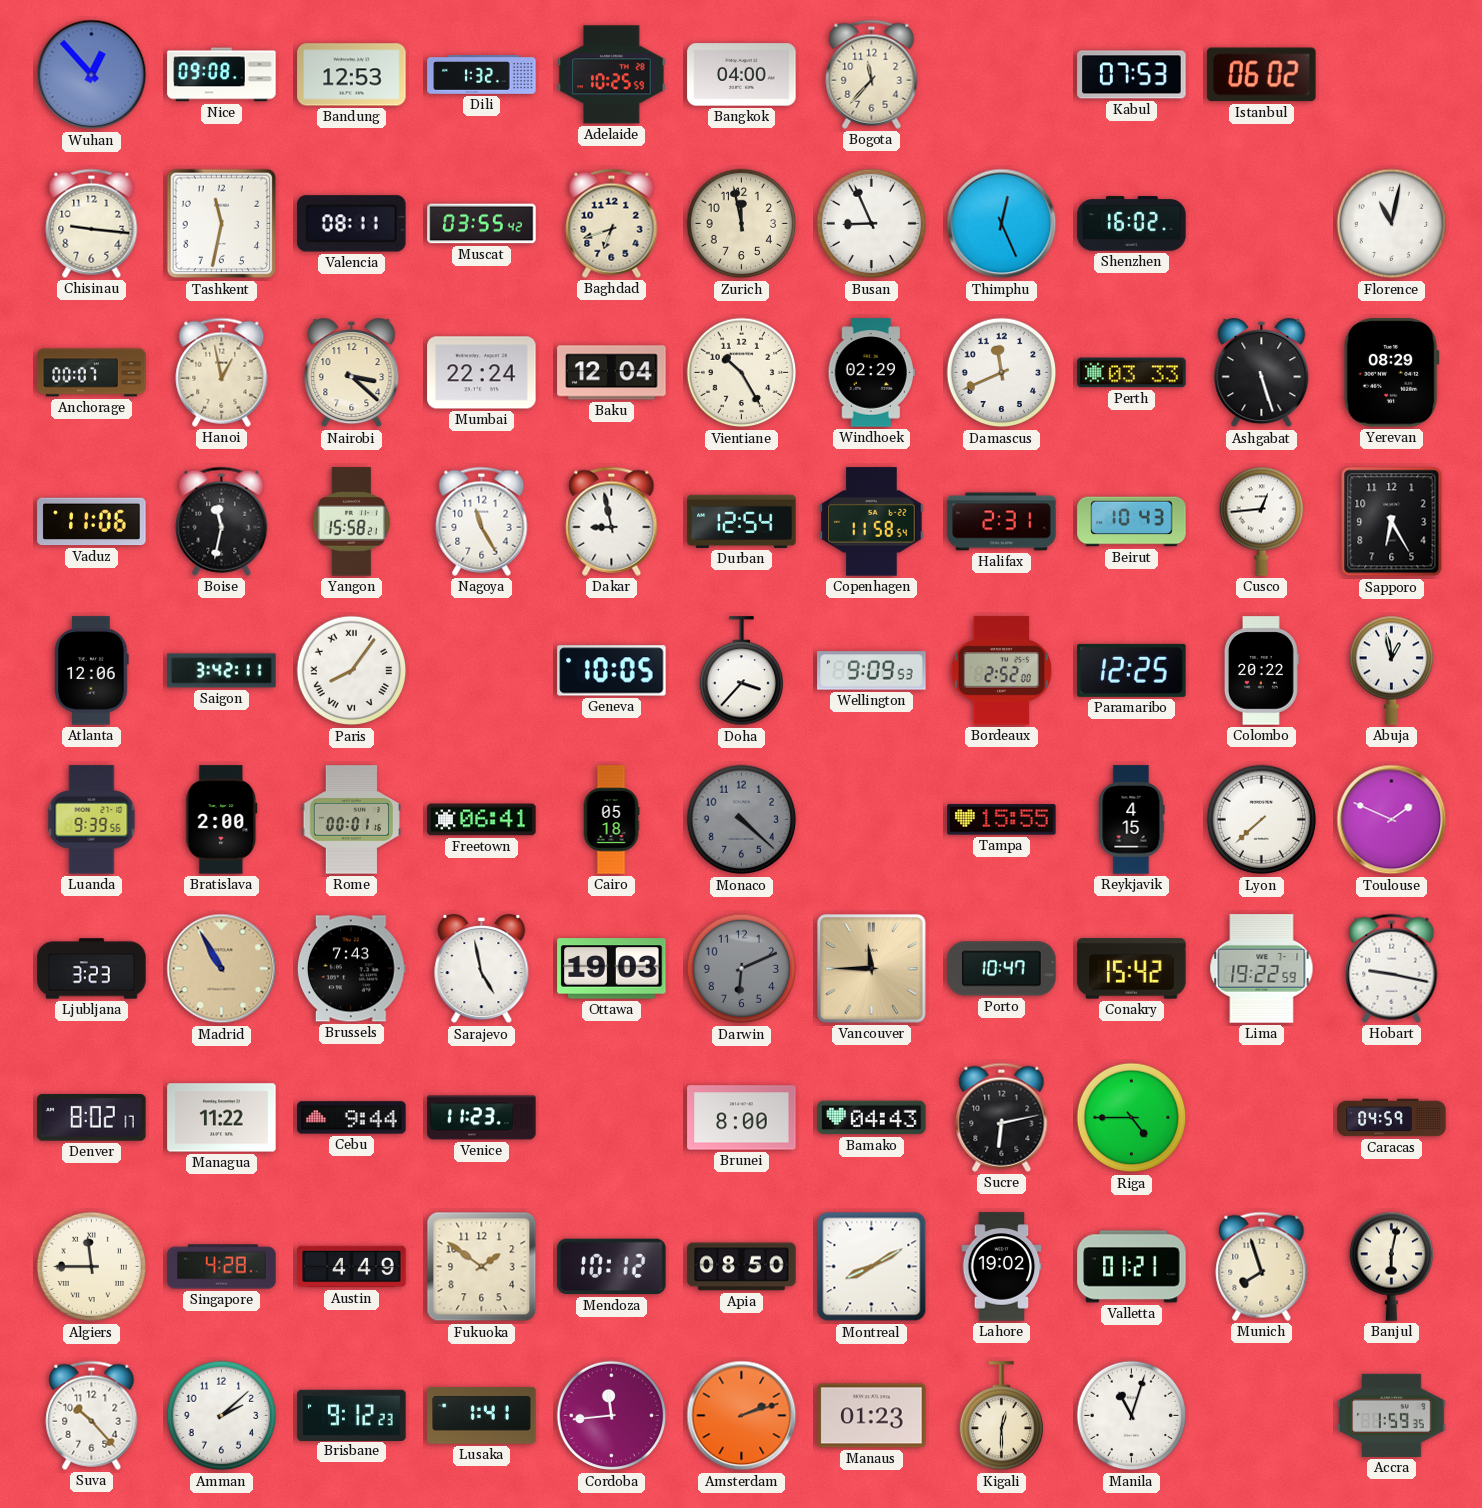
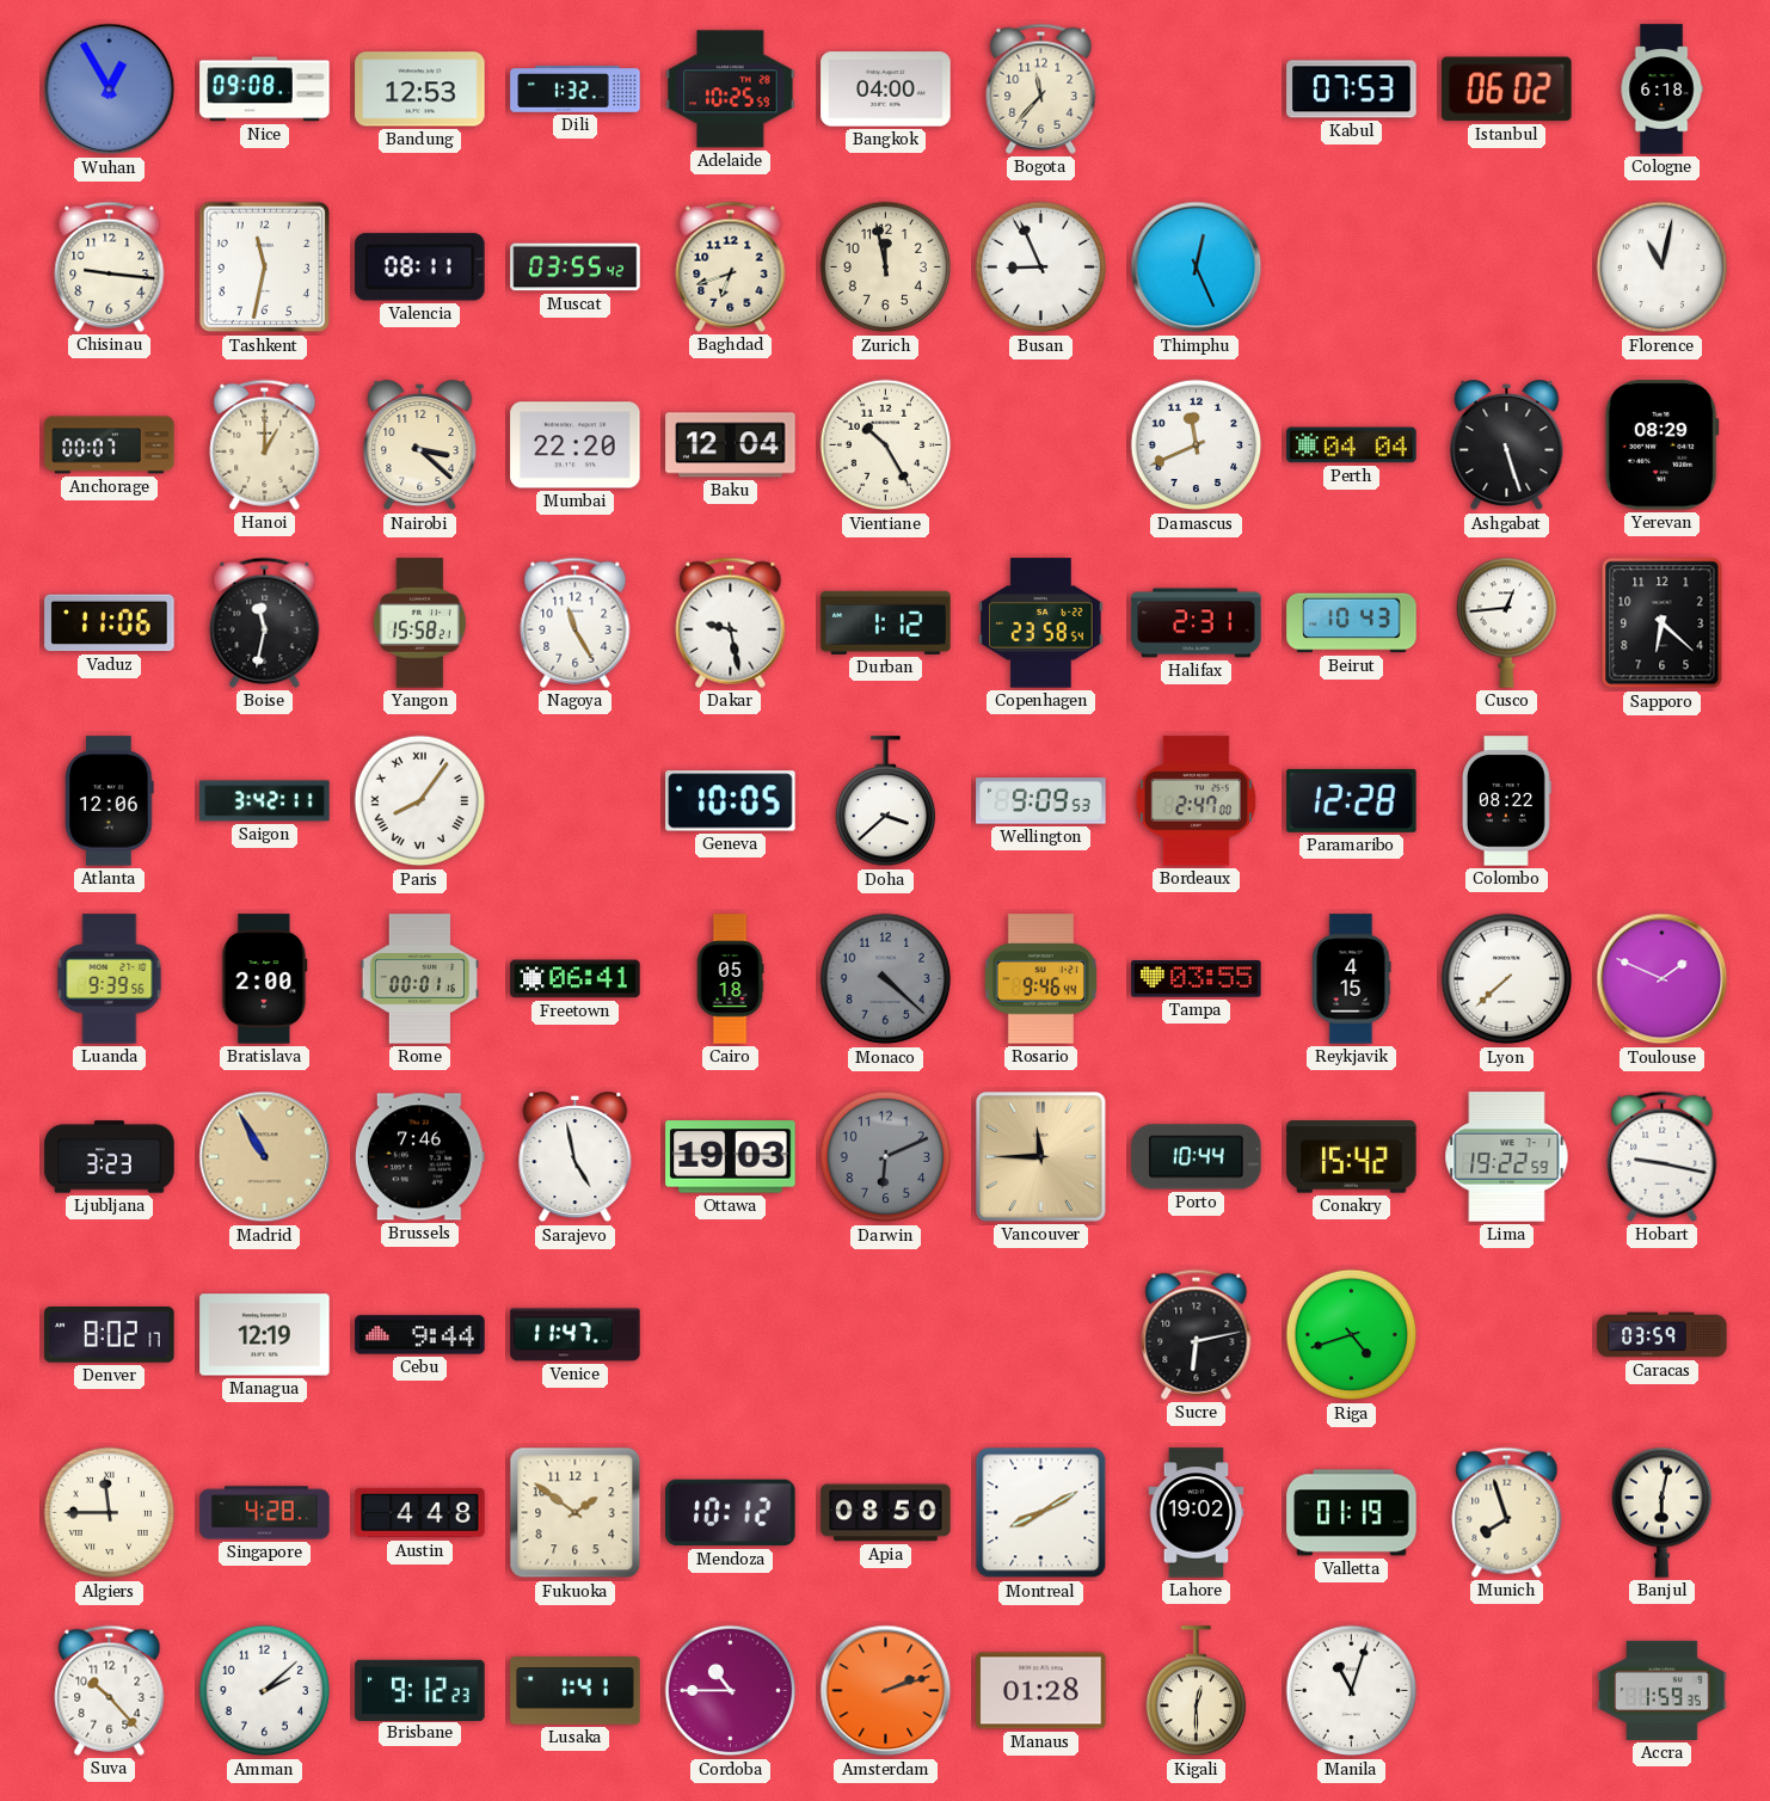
Wuhan: 12:53 -> 12:55
Cologne: none -> 6:18
Shenzhen: 16:02 -> none
Hanoi: 12:58 -> 1:00
Mumbai: 22:24 -> 22:20
Windhoek: 02:29 -> none
Perth: 03:33 -> 04:04
Dakar: 8:58 -> 9:28
Durban: 12:54 -> 1:12
Copenhagen: 11:58 -> 23:58
Sapporo: 6:25 -> 6:22
Doha: 3:37 -> 3:38
Bordeaux: 2:52 -> 2:47
Paramaribo: 12:25 -> 12:28
Colombo: 20:22 -> 08:22
Abuja: 12:58 -> none
Rosario: none -> 9:46
Tampa: 15:55 -> 03:55
Brussels: 7:43 -> 7:46
Porto: 10:47 -> 10:44
Managua: 11:22 -> 12:19
Venice: 11:23 -> 11:47
Brunei: 8:00 -> none
Bamako: 04:43 -> none
Riga: 4:45 -> 4:42
Caracas: 04:59 -> 03:59
Austin: 4:49 -> 4:48
Valletta: 01:21 -> 01:19
Cordoba: 11:44 -> 10:45
Manaus: 01:23 -> 01:28
